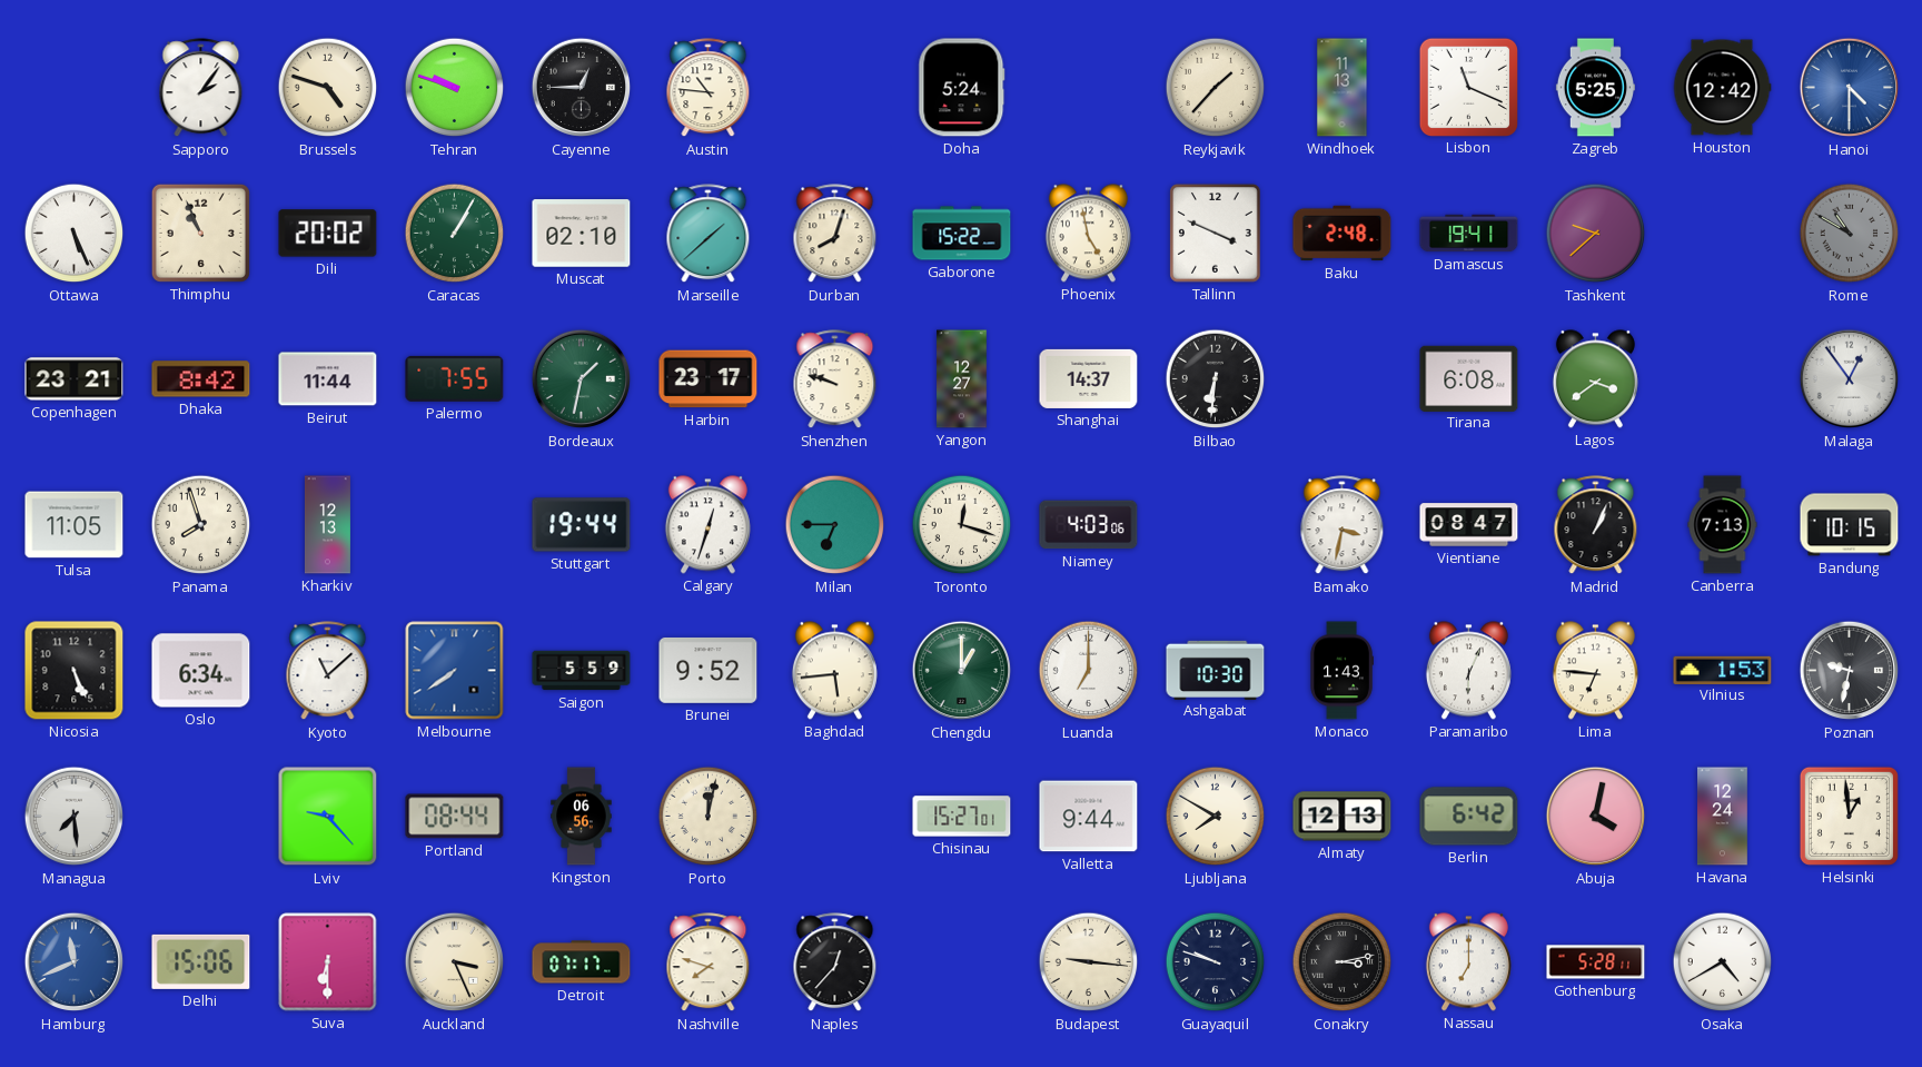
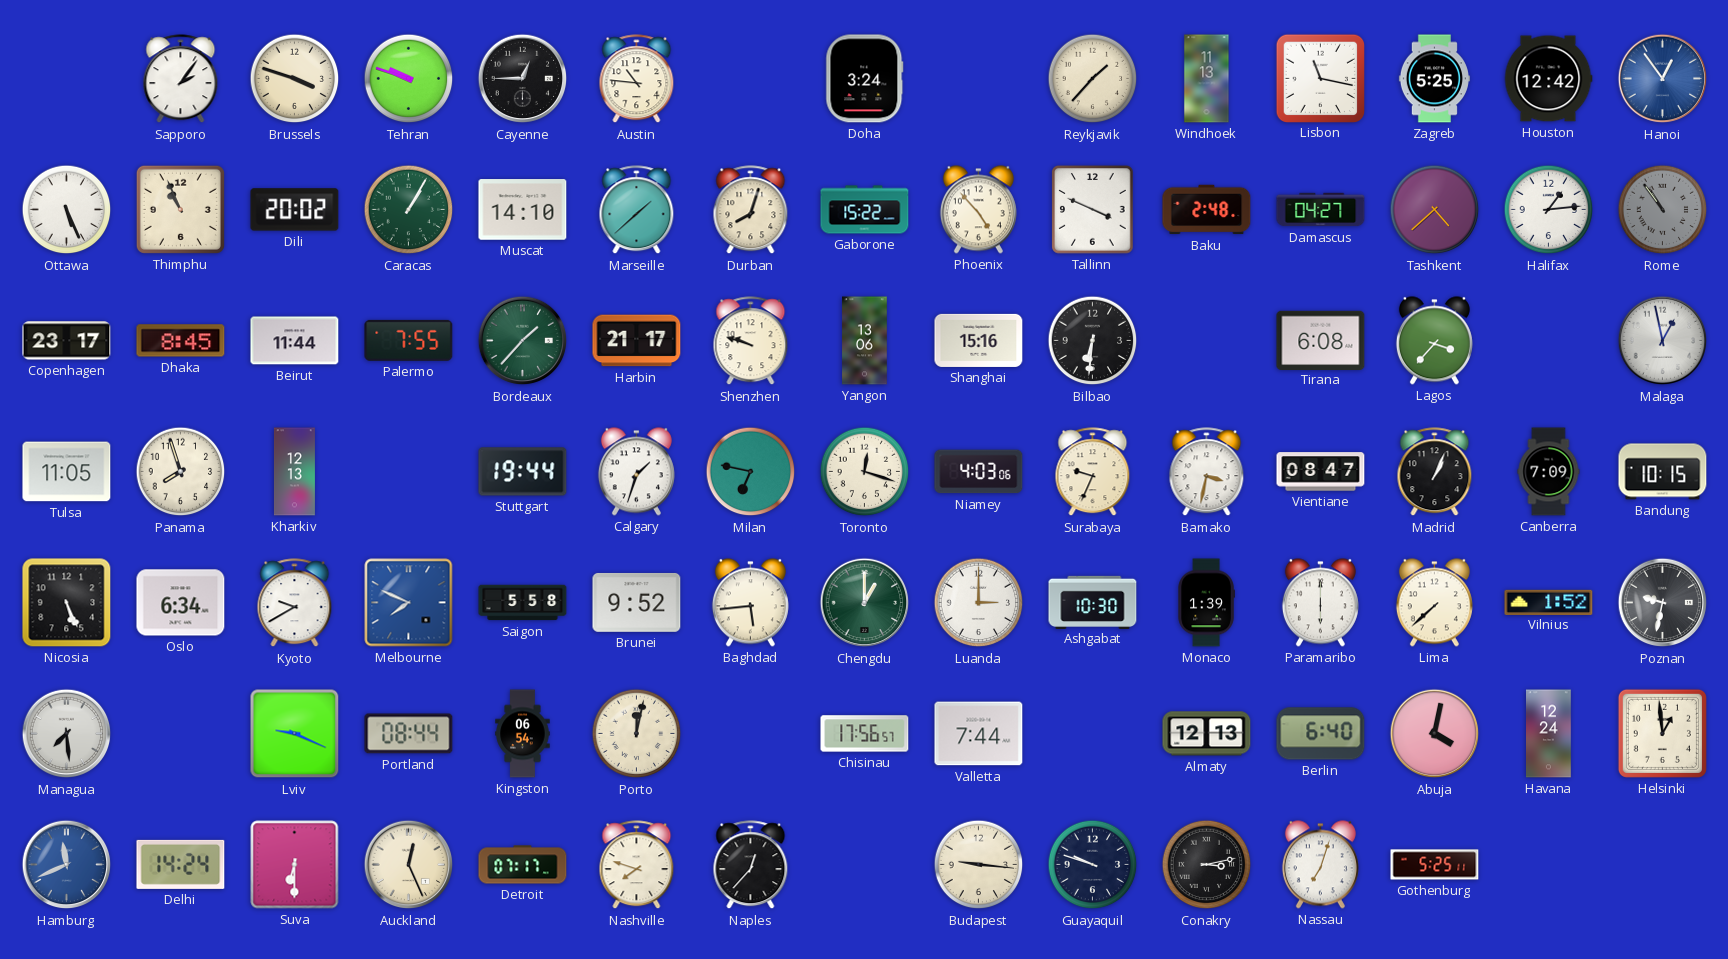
Brussels: 4:48 -> 3:48
Doha: 5:24 -> 3:24
Lisbon: 11:19 -> 11:17
Hanoi: 4:30 -> 12:54
Muscat: 02:10 -> 14:10
Phoenix: 4:58 -> 4:53
Damascus: 19:41 -> 04:27
Tashkent: 9:38 -> 4:38
Halifax: none -> 1:14
Rome: 10:50 -> 10:54
Copenhagen: 23:21 -> 23:17
Dhaka: 8:42 -> 8:45
Bordeaux: 1:32 -> 1:37
Harbin: 23:17 -> 21:17
Yangon: 12:27 -> 13:06
Shanghai: 14:37 -> 15:16
Lagos: 3:39 -> 3:37
Malaga: 12:54 -> 12:58
Calgary: 12:33 -> 1:33
Milan: 6:45 -> 6:47
Surabaya: none -> 9:34
Canberra: 7:13 -> 7:09
Kyoto: 11:08 -> 9:40
Melbourne: 7:39 -> 7:49
Saigon: 5:59 -> 5:58
Luanda: 7:00 -> 3:00
Monaco: 1:43 -> 1:39
Paramaribo: 6:04 -> 6:00
Lima: 6:46 -> 7:38
Vilnius: 1:53 -> 1:52
Lviv: 9:23 -> 9:19
Kingston: 06:56 -> 06:54
Chisinau: 15:27 -> 17:56
Valletta: 9:44 -> 7:44
Ljubljana: 7:50 -> none
Berlin: 6:42 -> 6:40
Delhi: 15:06 -> 14:24
Auckland: 3:26 -> 12:26
Nassau: 7:00 -> 7:03
Gothenburg: 5:28 -> 5:25
Osaka: 4:40 -> none
